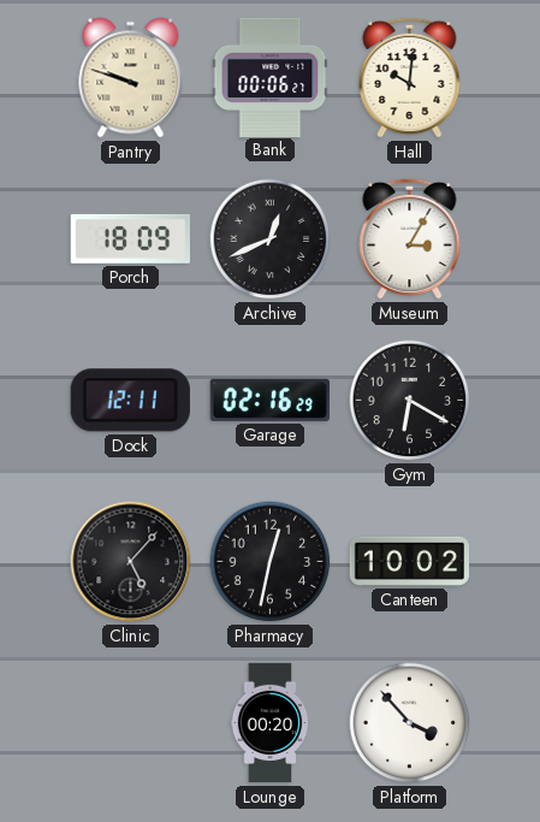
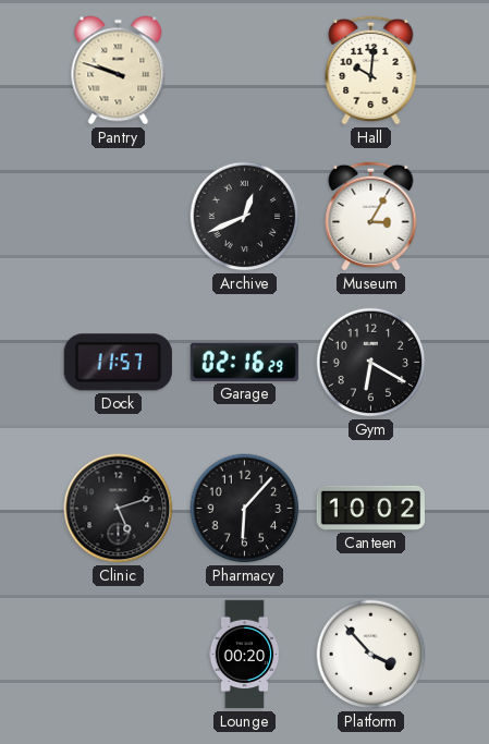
Bank: 00:06 -> none
Porch: 18:09 -> none
Dock: 12:11 -> 11:57
Clinic: 5:07 -> 5:12
Pharmacy: 12:32 -> 6:07
